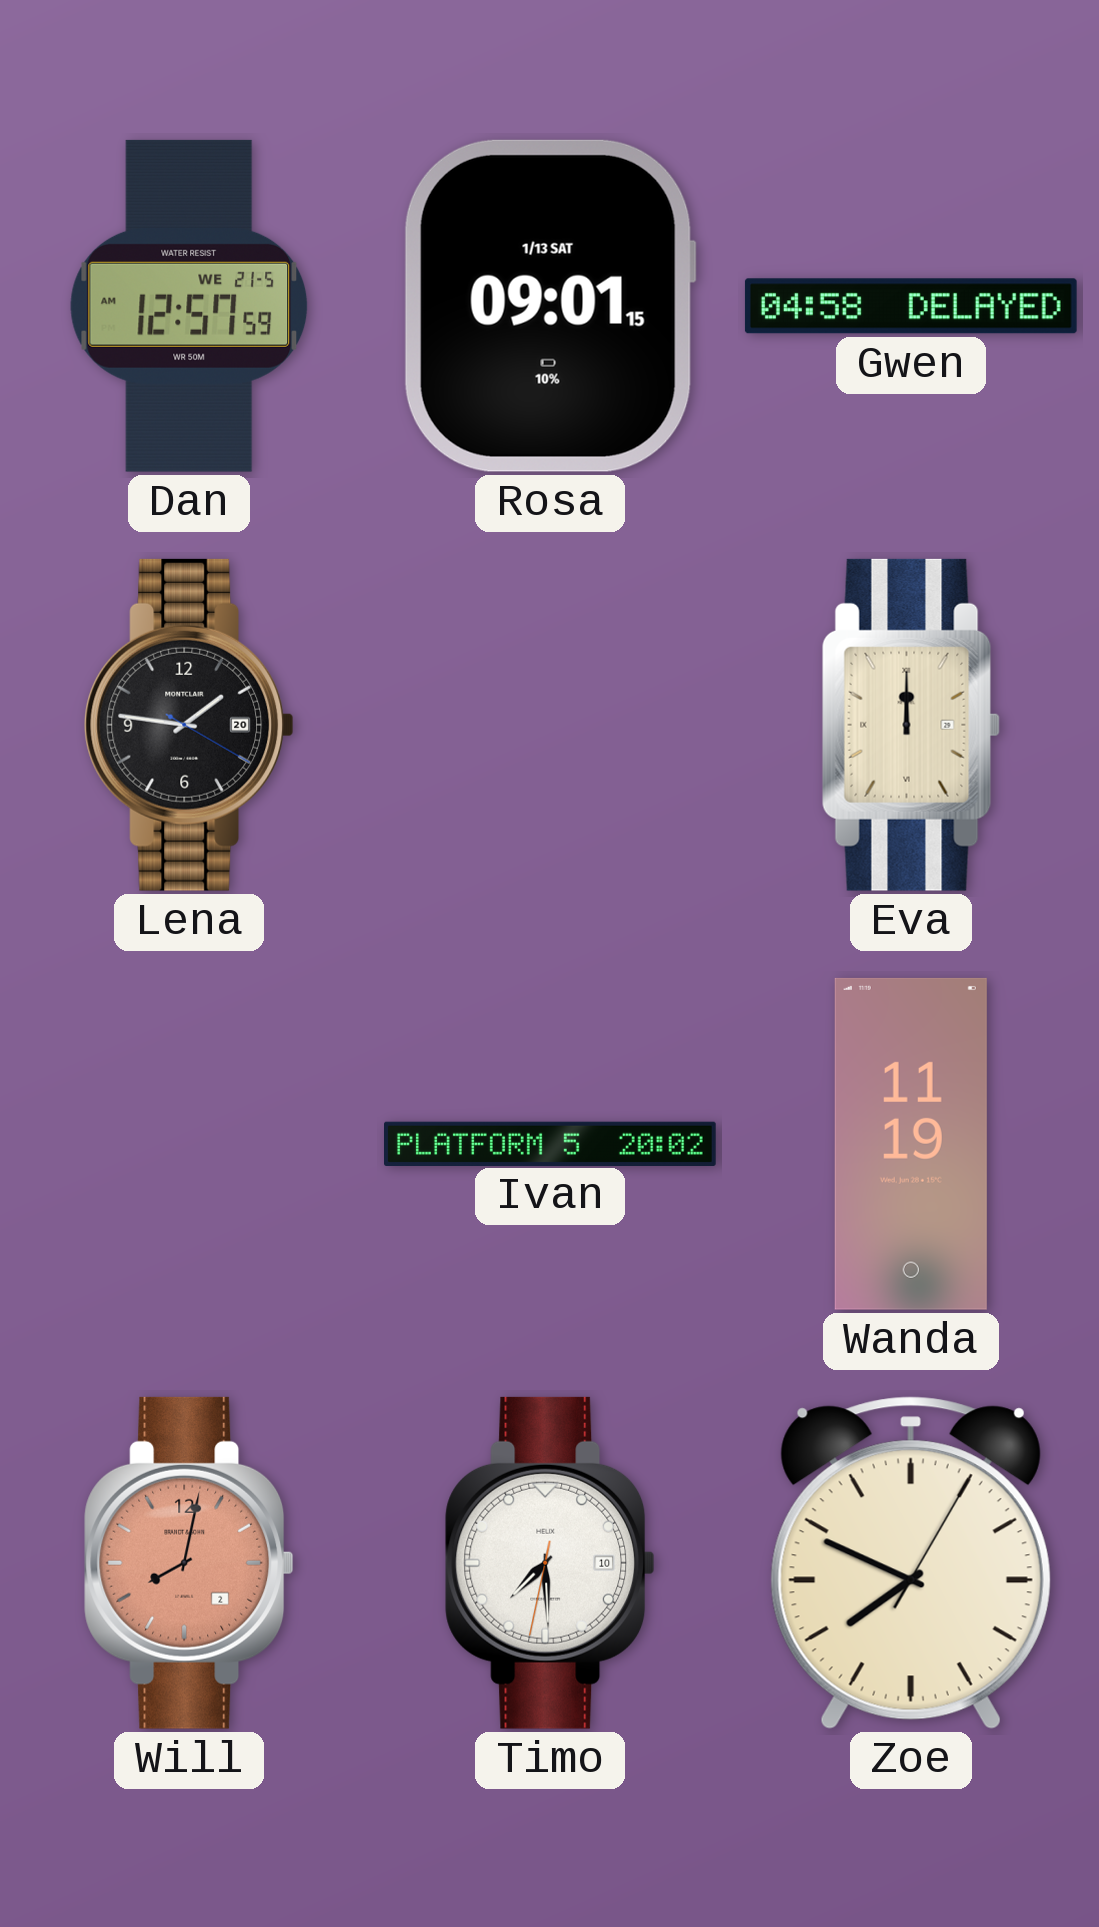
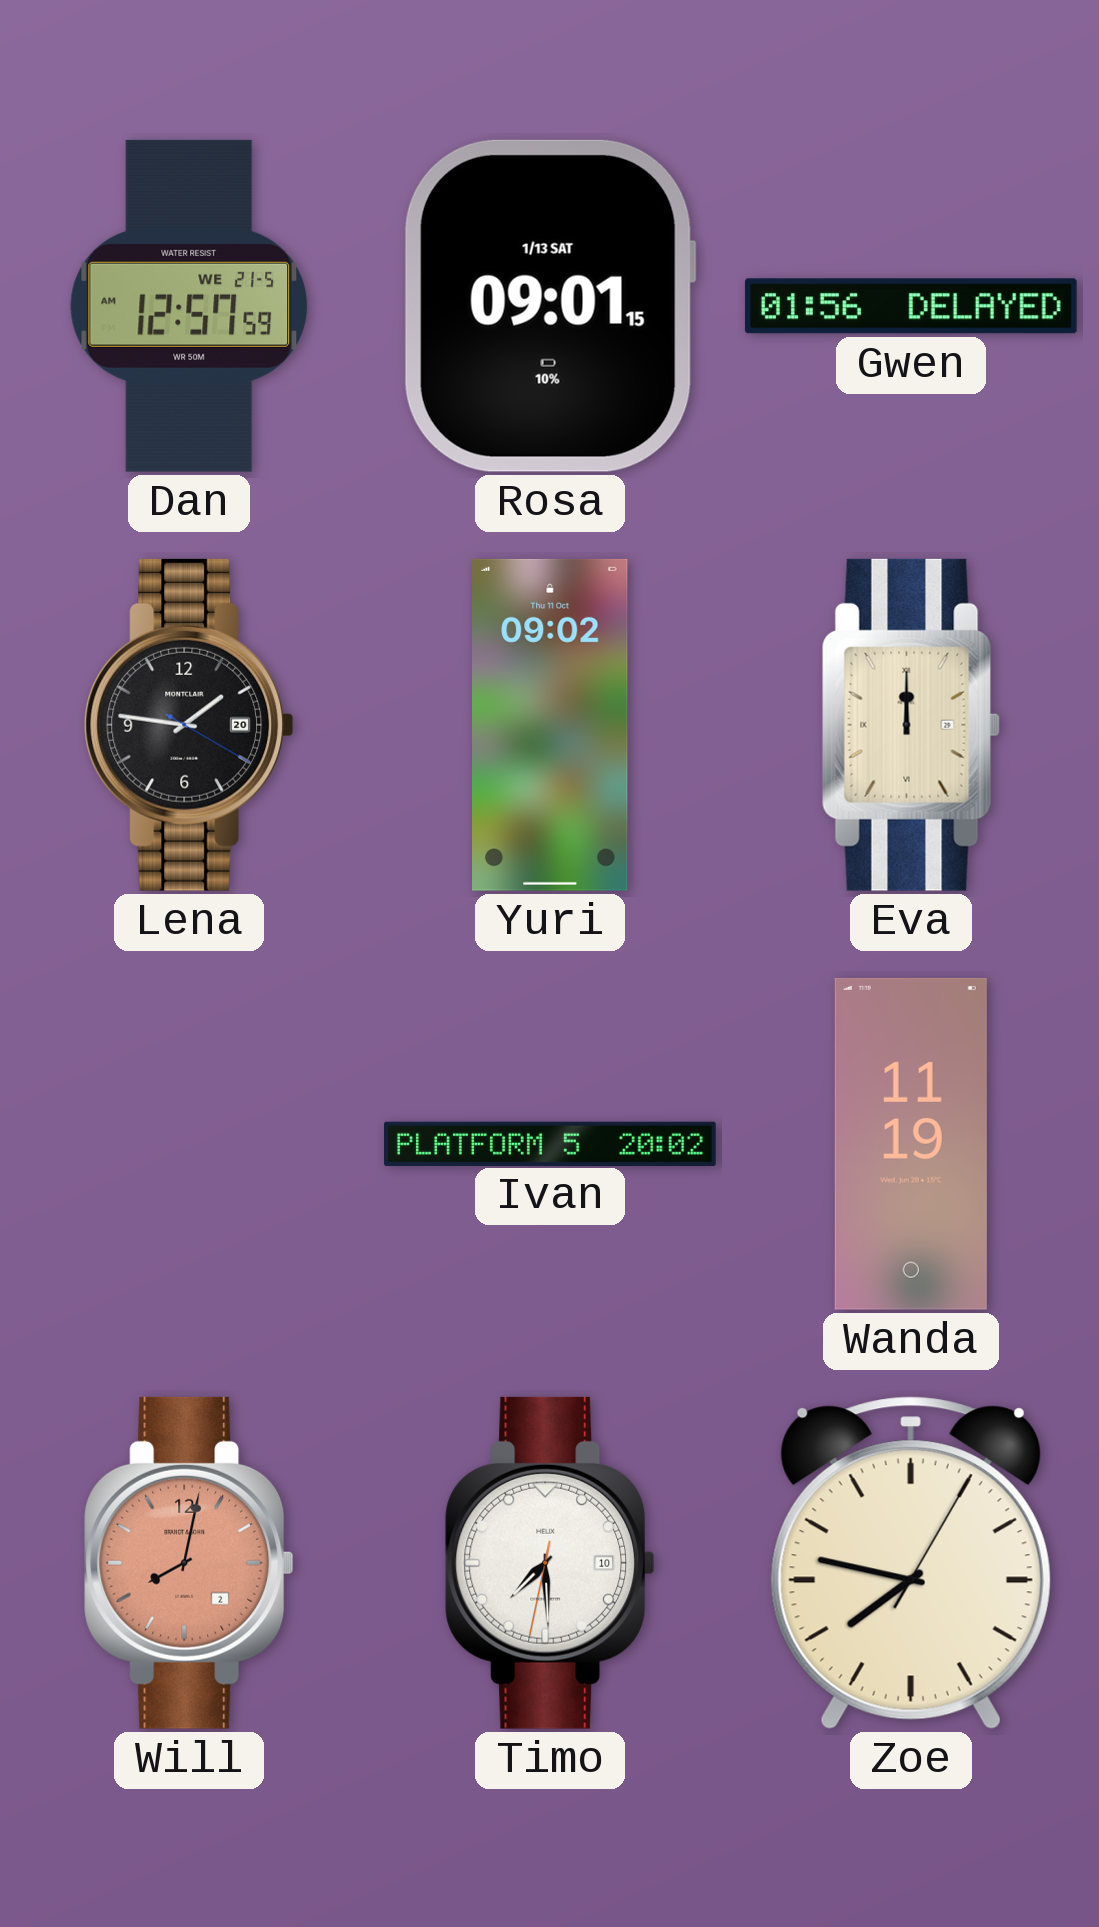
Gwen: 04:58 -> 01:56
Yuri: none -> 09:02
Zoe: 7:49 -> 7:47
